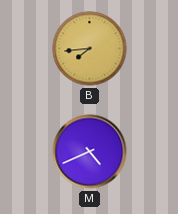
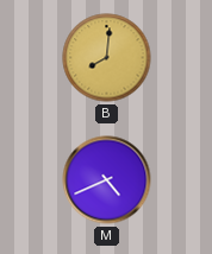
B: 7:44 -> 8:01
